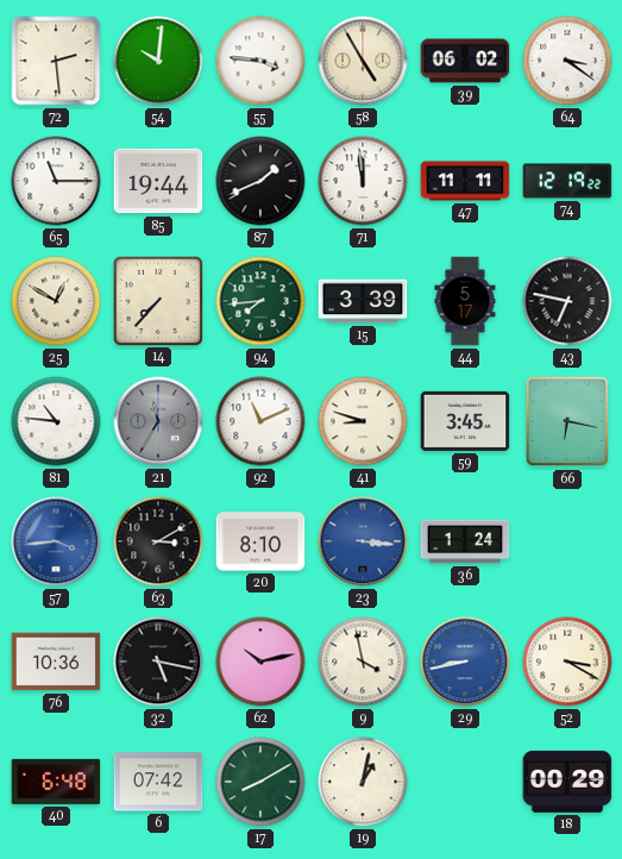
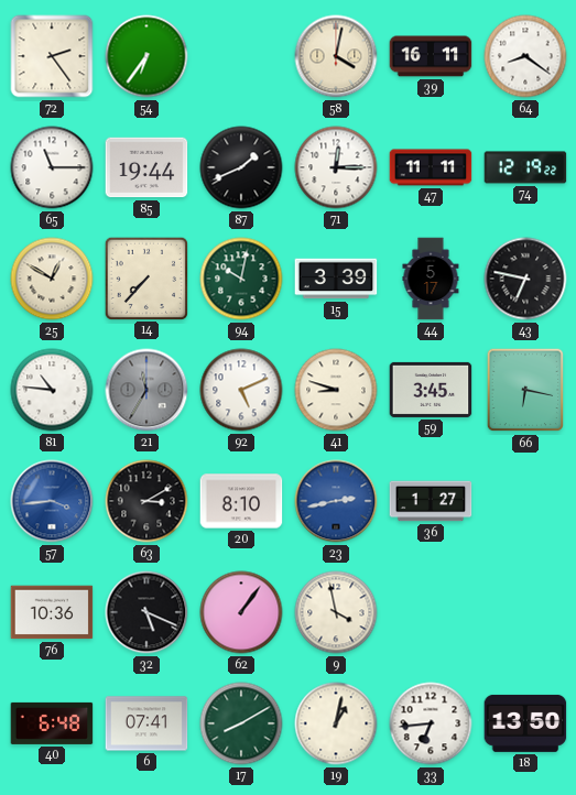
72: 2:29 -> 2:24
54: 10:01 -> 6:36
55: 3:46 -> none
58: 4:55 -> 4:02
39: 06:02 -> 16:11
64: 3:21 -> 8:21
71: 11:59 -> 12:15
94: 7:44 -> 10:02
92: 11:11 -> 5:11
23: 3:16 -> 2:43
36: 1:24 -> 1:27
32: 5:17 -> 5:19
62: 10:13 -> 1:06
29: 8:43 -> none
52: 3:20 -> none
6: 07:42 -> 07:41
33: none -> 6:44
18: 00:29 -> 13:50
